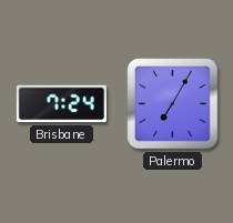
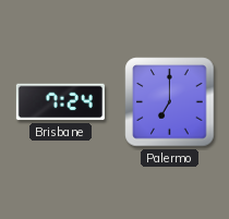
Palermo: 7:05 -> 7:00
